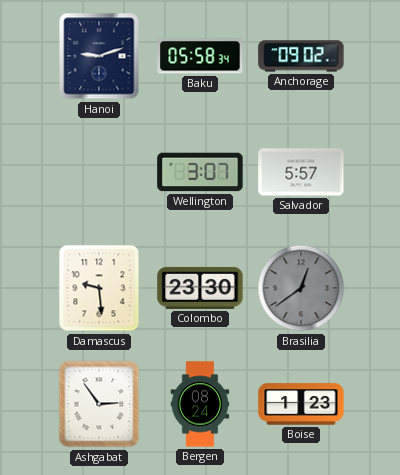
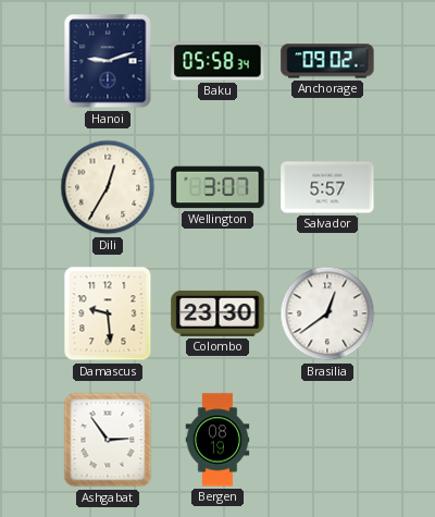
Dili: none -> 12:35
Brasilia dial: grey -> white
Bergen: 08:24 -> 08:19
Boise: 1:23 -> none
